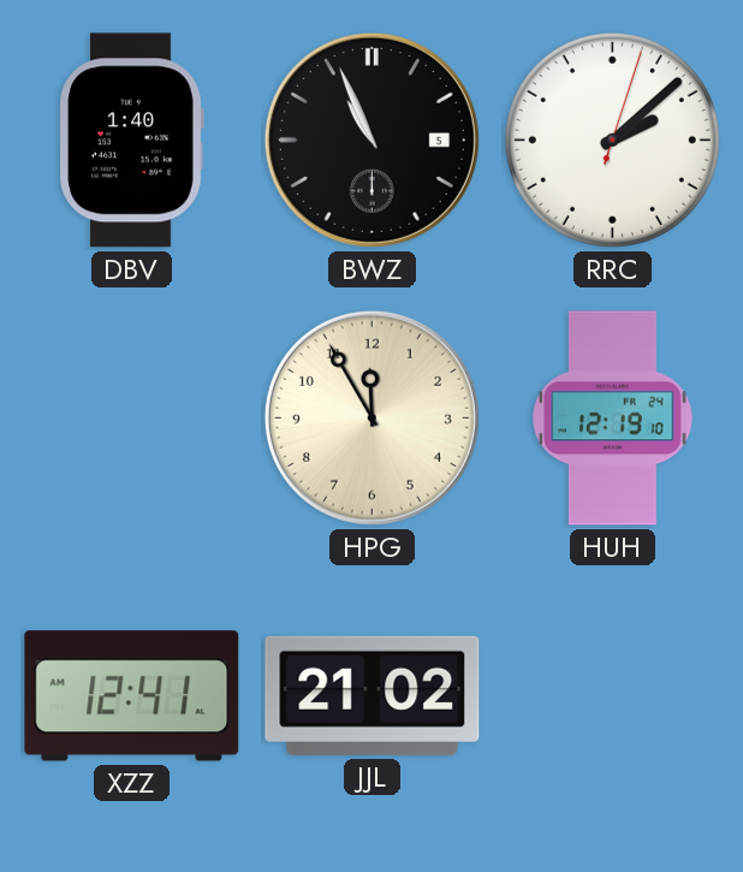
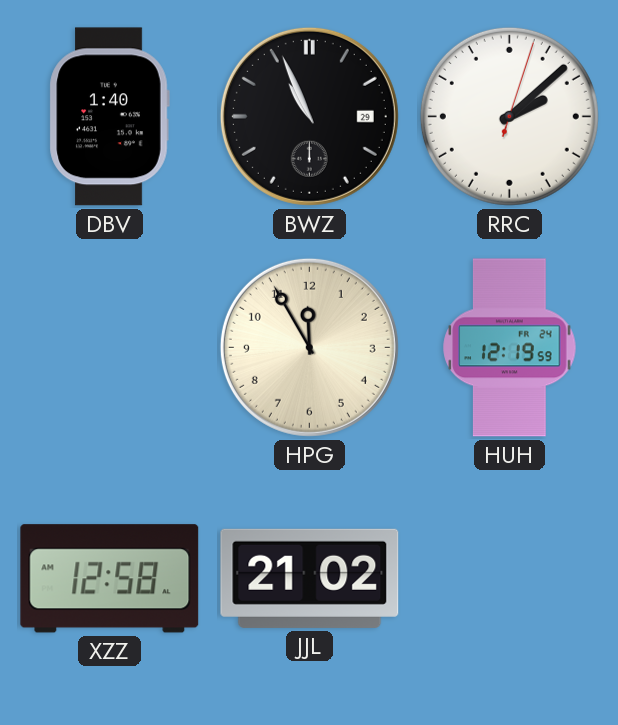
BWZ date: 5 -> 29
HUH: 12:19:10 -> 12:19:59
XZZ: 12:41 -> 12:58
